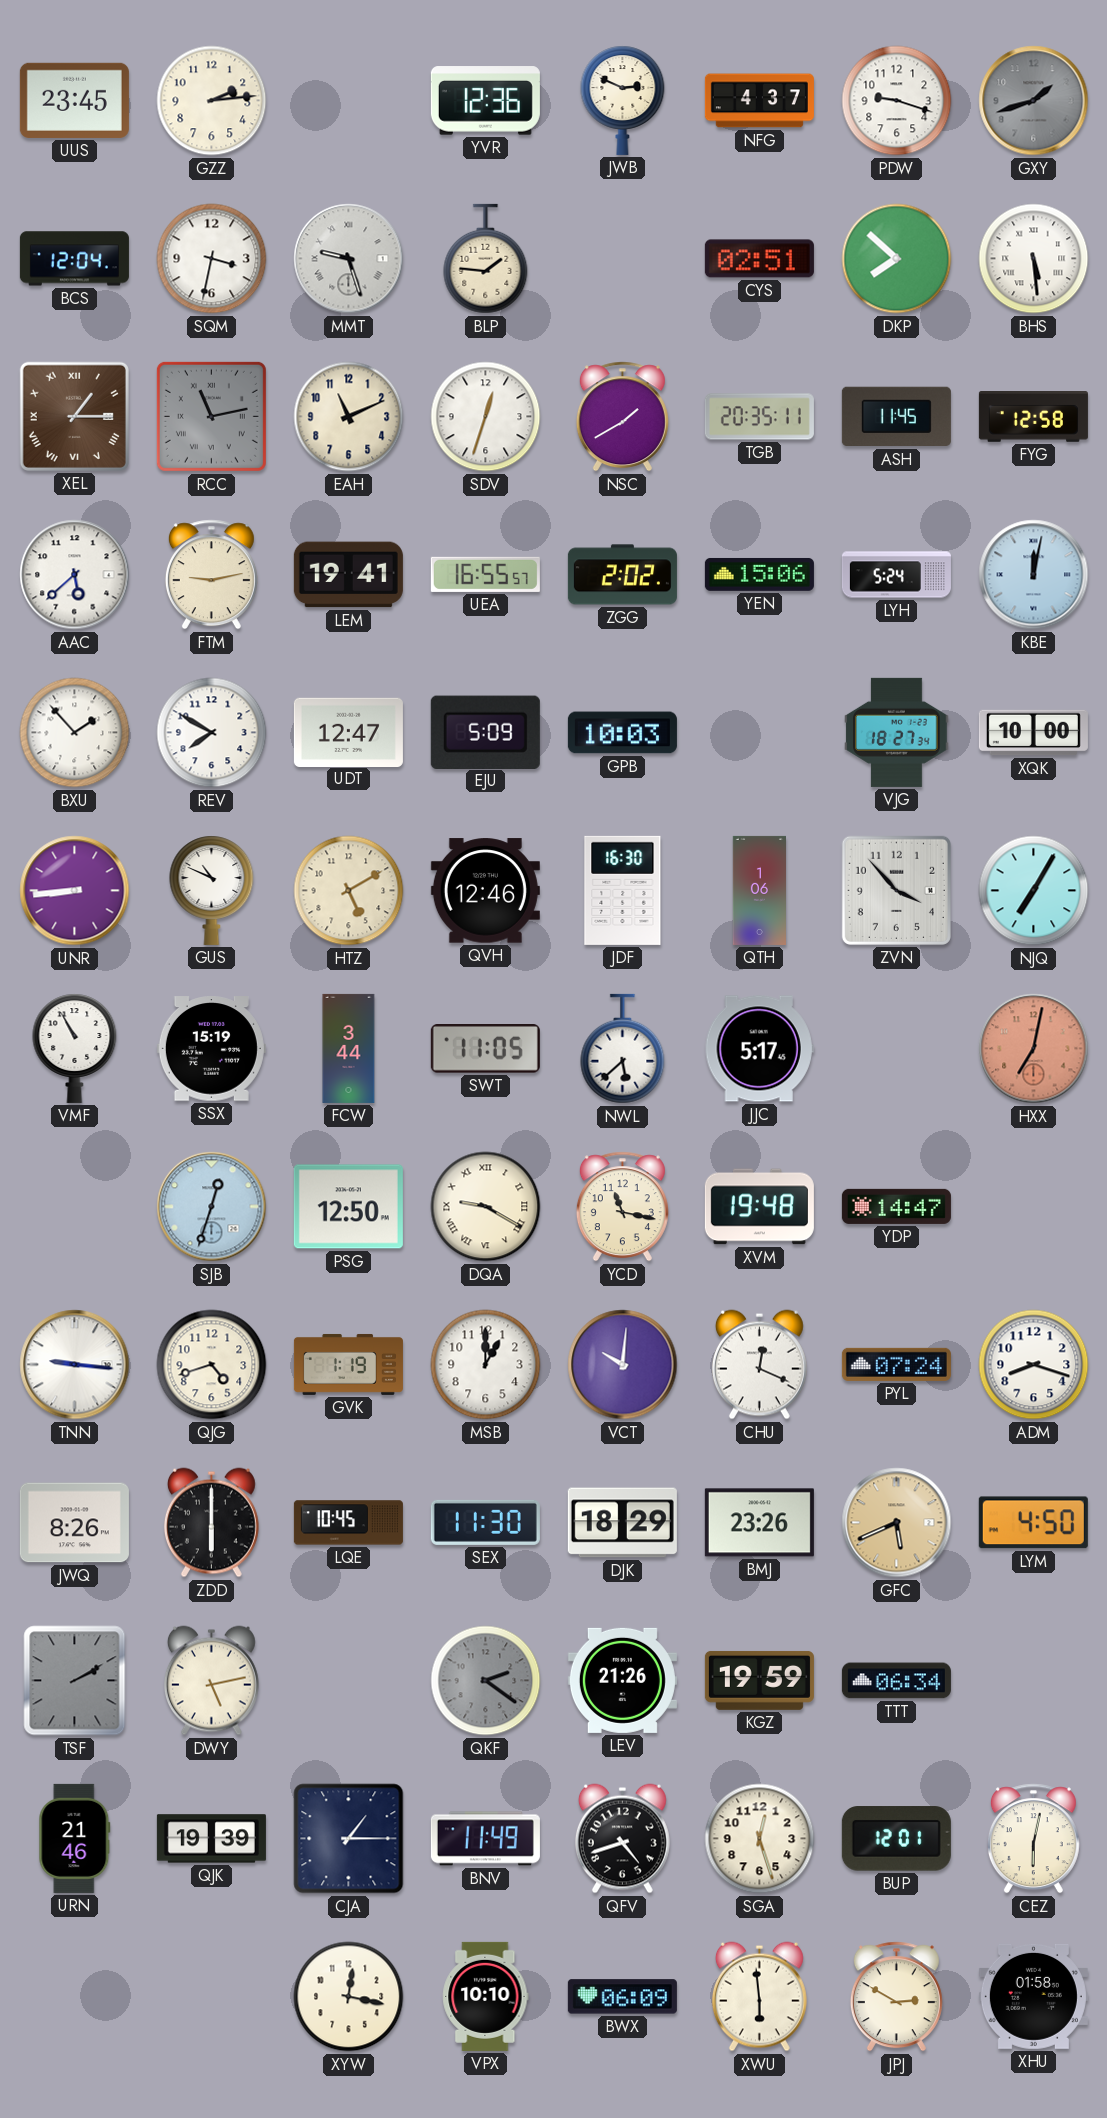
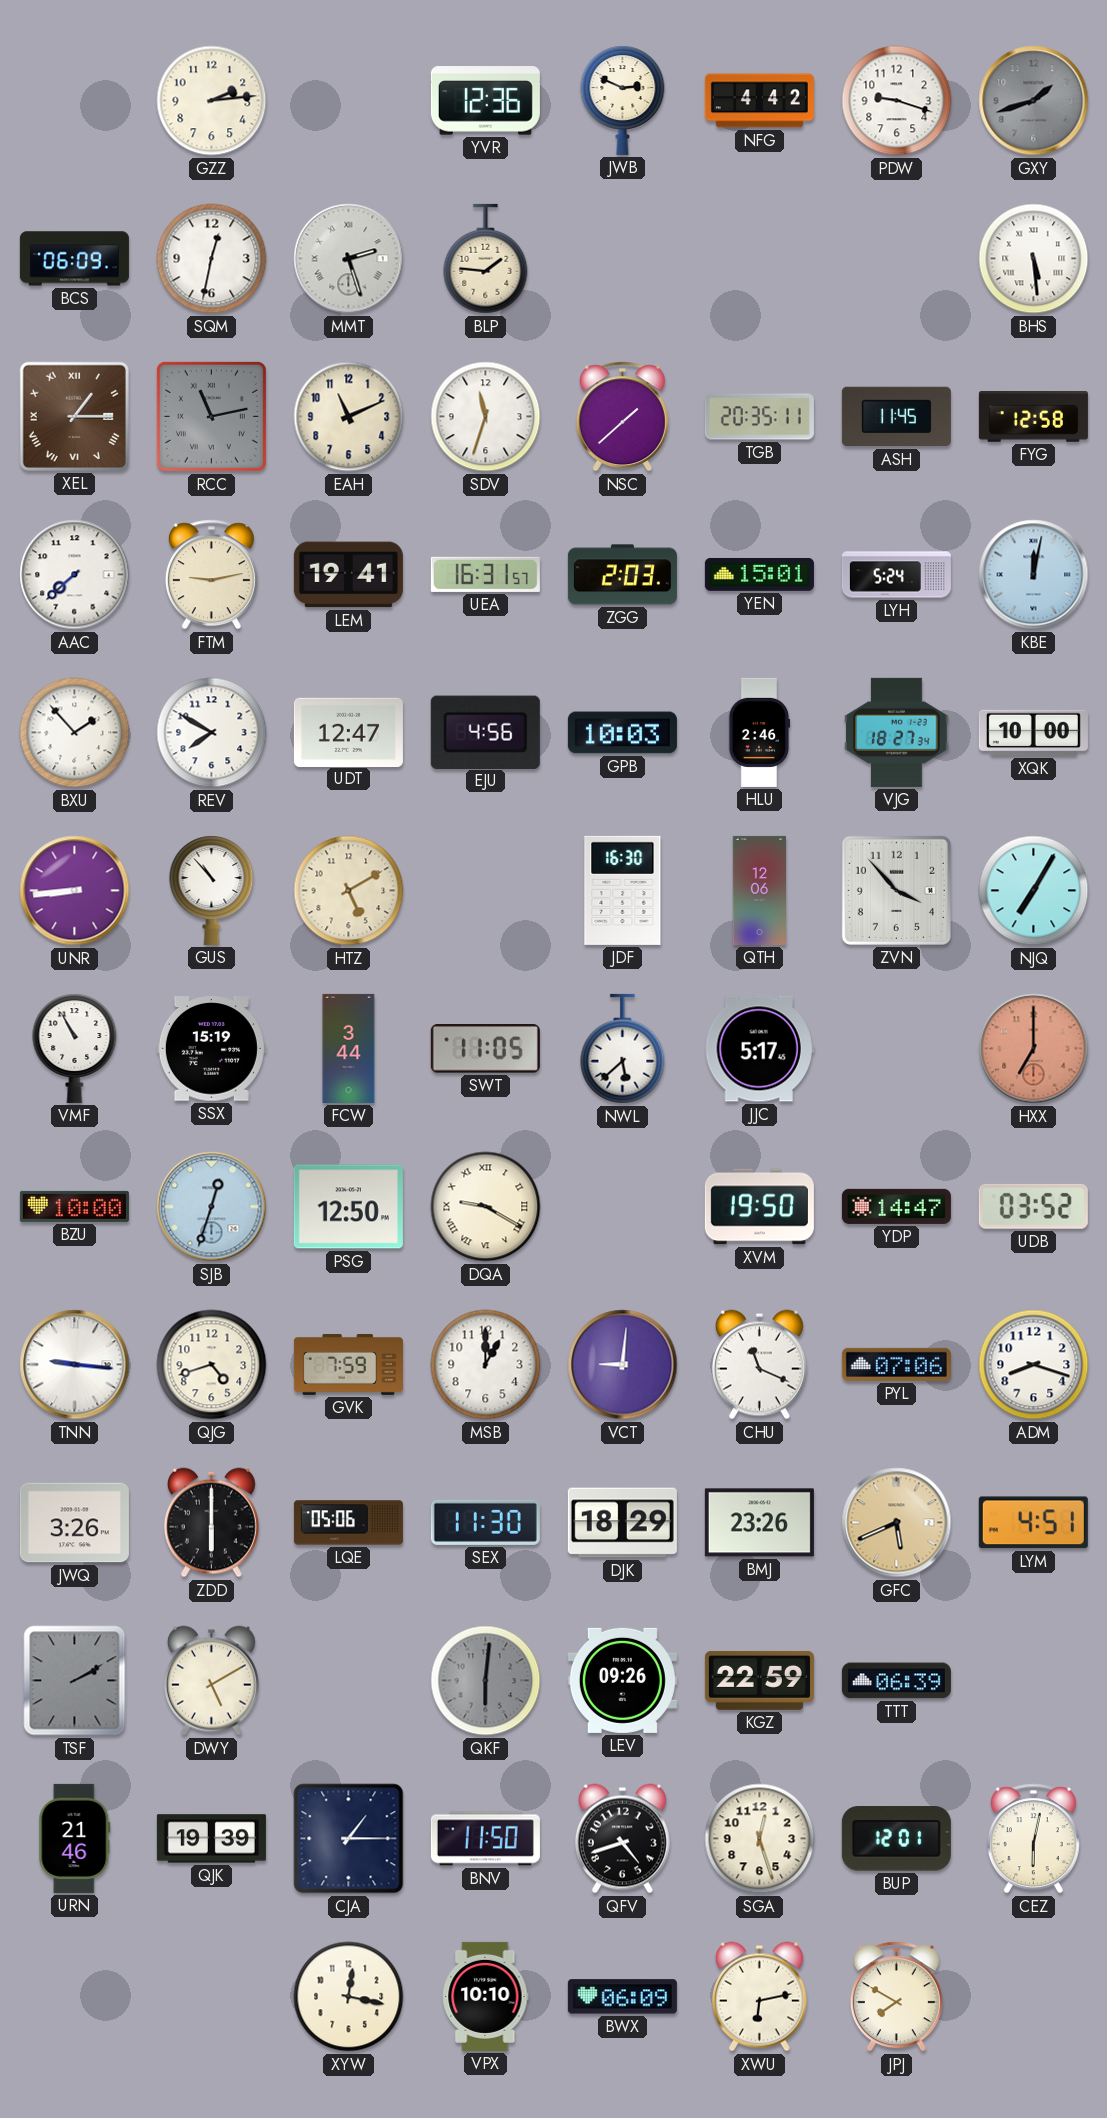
UUS: 23:45 -> none
NFG: 4:37 -> 4:42
BCS: 12:04 -> 06:09
SQM: 3:32 -> 12:32
MMT: 9:27 -> 2:27
CYS: 02:51 -> none
DKP: 7:52 -> none
SDV: 12:33 -> 11:33
NSC: 1:40 -> 1:38
AAC: 5:38 -> 7:38
UEA: 16:55 -> 16:31
ZGG: 2:02 -> 2:03
YEN: 15:06 -> 15:01
EJU: 5:09 -> 4:56
HLU: none -> 2:46
GUS: 10:49 -> 10:53
QVH: 12:46 -> none
QTH: 1:06 -> 12:06
HXX: 7:02 -> 7:00
BZU: none -> 10:00
YCD: 11:17 -> none
XVM: 19:48 -> 19:50
UDB: none -> 03:52
GVK: 1:19 -> 7:59
VCT: 10:01 -> 9:01
CHU: 12:19 -> 11:19
PYL: 07:24 -> 07:06
JWQ: 8:26 -> 3:26
LQE: 10:45 -> 05:06
LYM: 4:50 -> 4:51
DWY: 5:13 -> 5:10
QKF: 2:21 -> 6:01
LEV: 21:26 -> 09:26
KGZ: 19:59 -> 22:59
TTT: 06:34 -> 06:39
BNV: 11:49 -> 11:50
XWU: 5:59 -> 6:13
JPJ: 2:50 -> 7:50
XHU: 01:58 -> none
